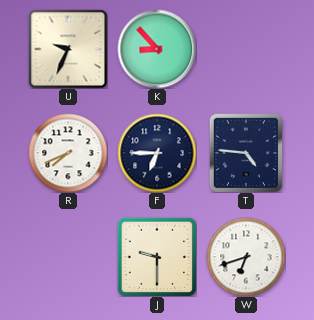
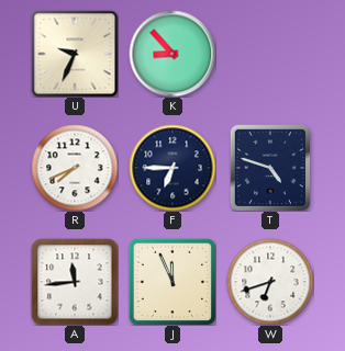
T: 4:46 -> 4:48
A: none -> 11:44
J: 9:30 -> 11:56
